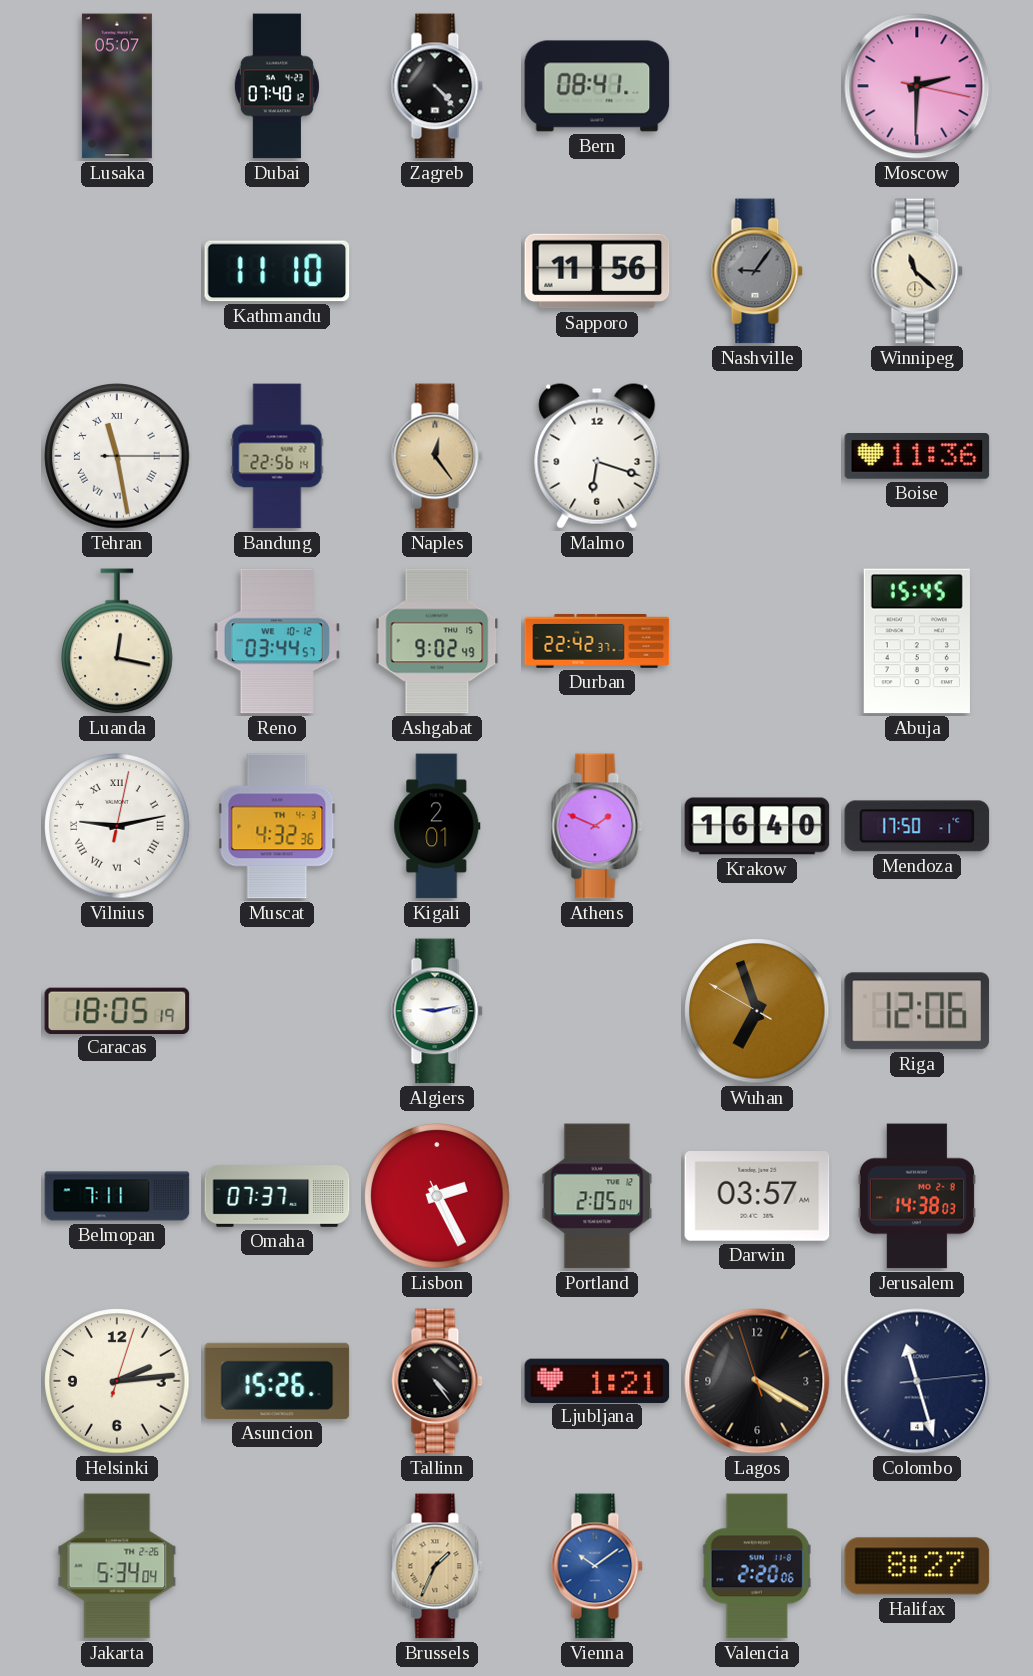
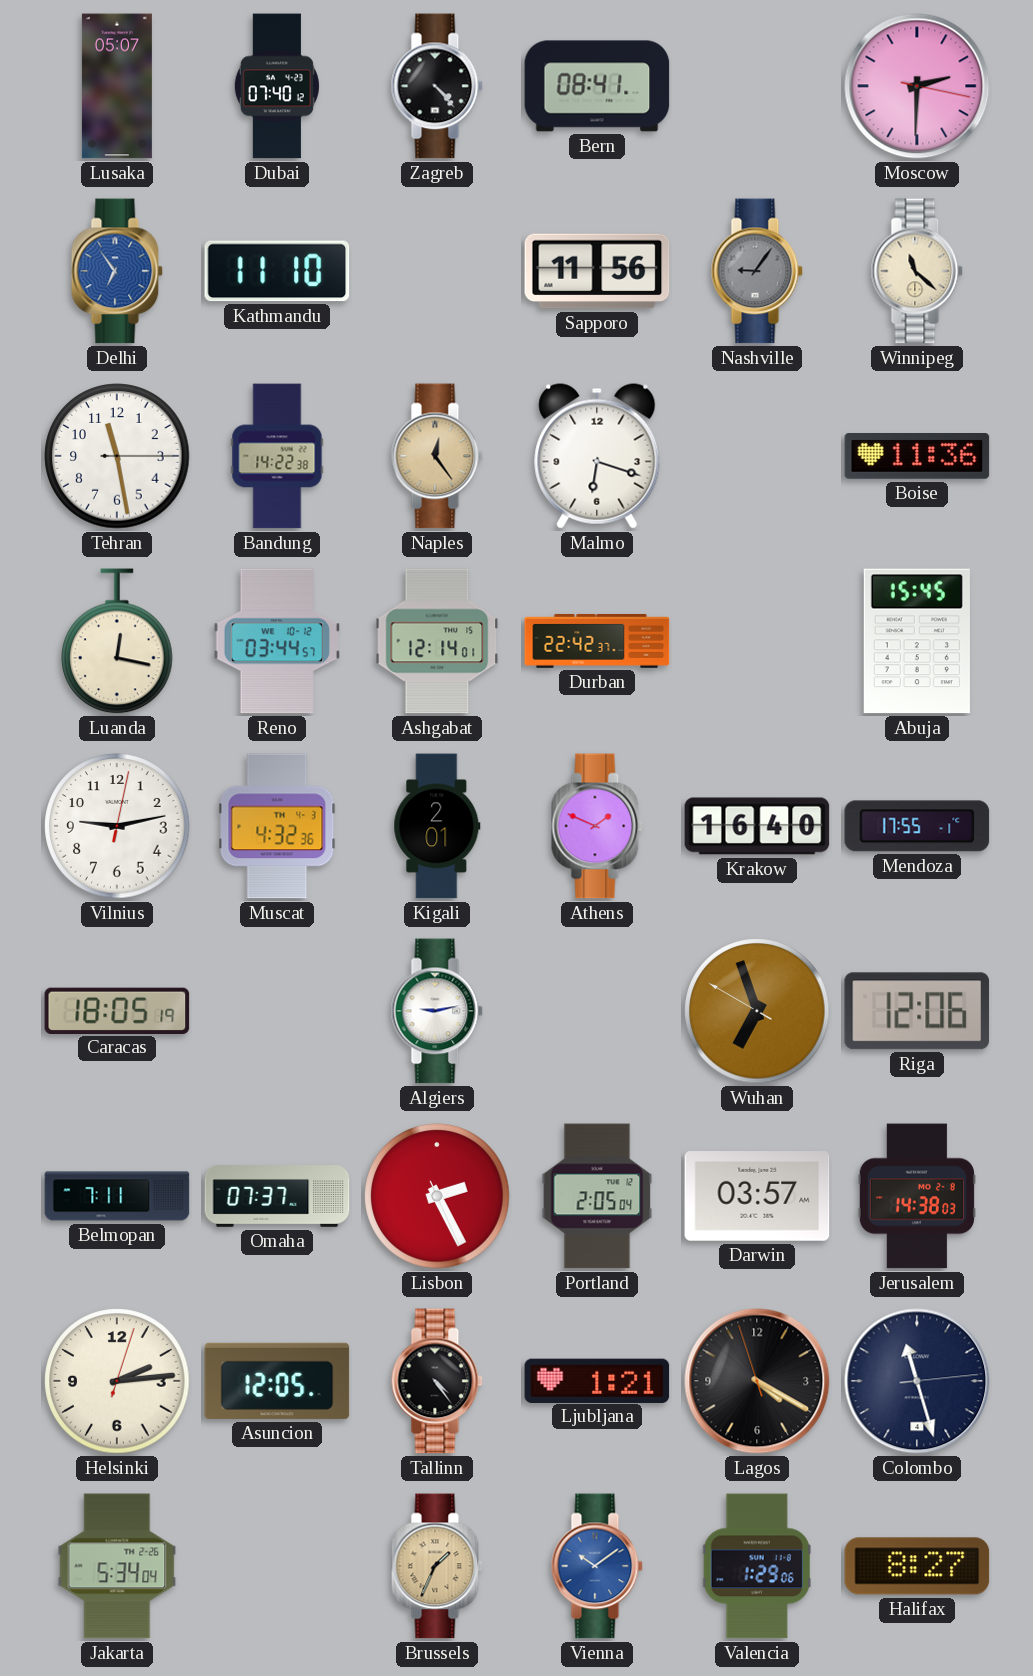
Delhi: none -> 6:54
Tehran numerals: Roman -> Arabic
Bandung: 22:56 -> 14:22
Ashgabat: 9:02 -> 12:14
Vilnius numerals: Roman -> Arabic
Mendoza: 17:50 -> 17:55
Asuncion: 15:26 -> 12:05
Valencia: 2:20 -> 1:29
